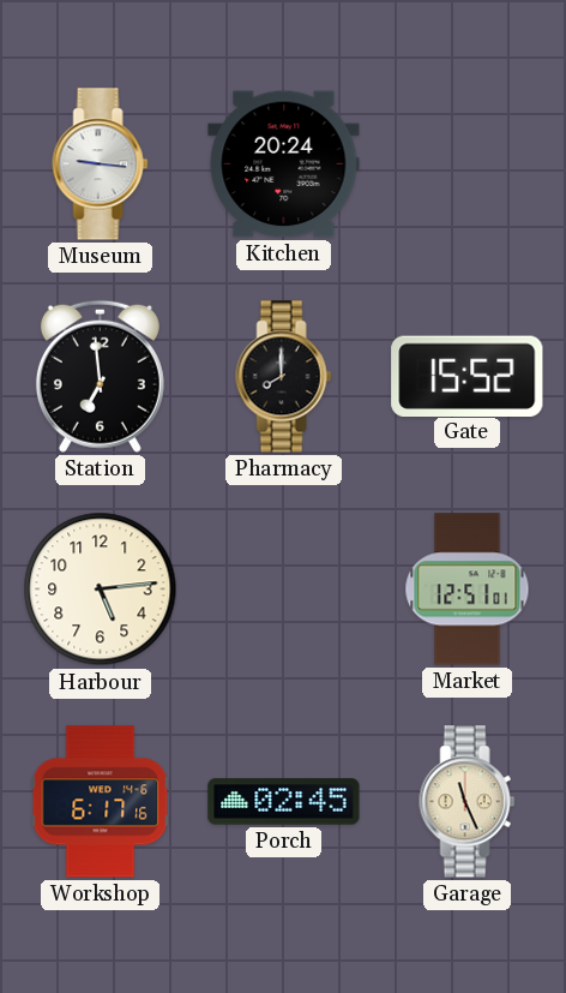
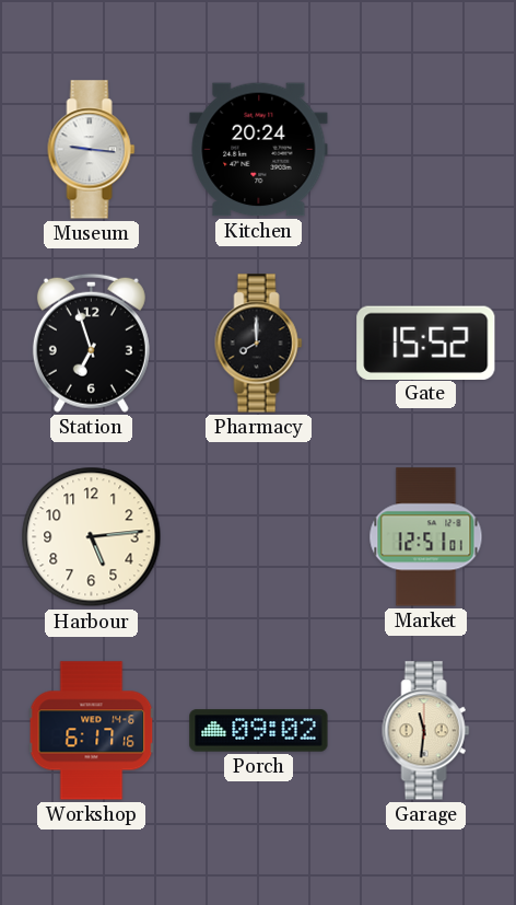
Station: 6:59 -> 6:57
Porch: 02:45 -> 09:02
Garage: 11:26 -> 11:31
